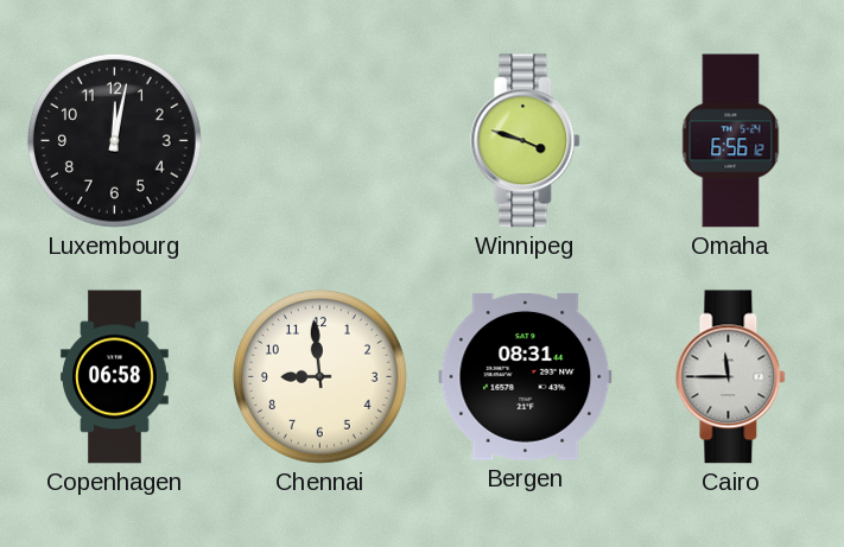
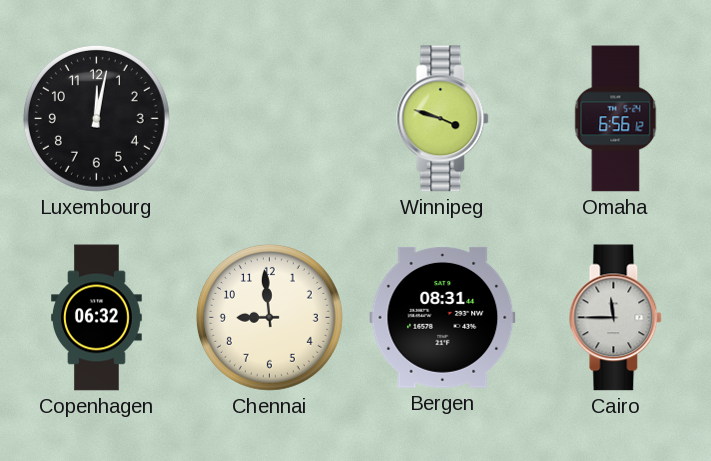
Copenhagen: 06:58 -> 06:32
